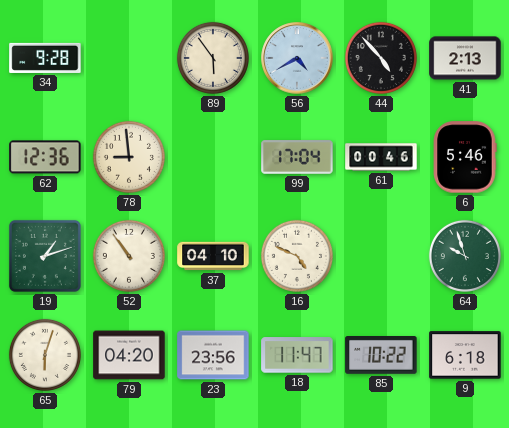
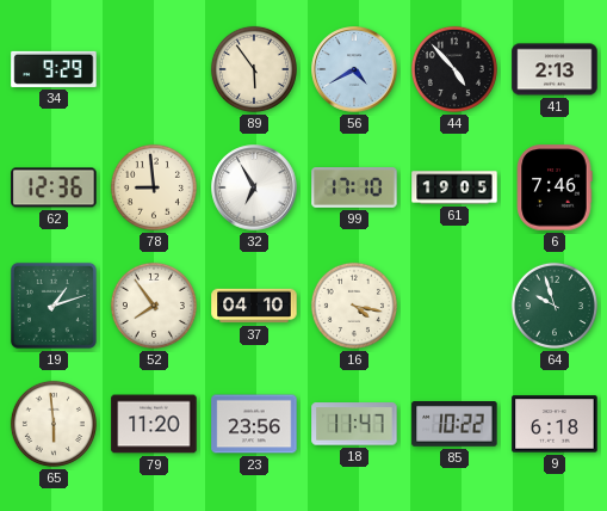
34: 9:28 -> 9:29
32: none -> 6:55
99: 17:04 -> 17:10
61: 00:46 -> 19:05
6: 5:46 -> 7:46
52: 10:54 -> 7:54
16: 4:49 -> 4:17
65: 6:03 -> 5:59
79: 04:20 -> 11:20
